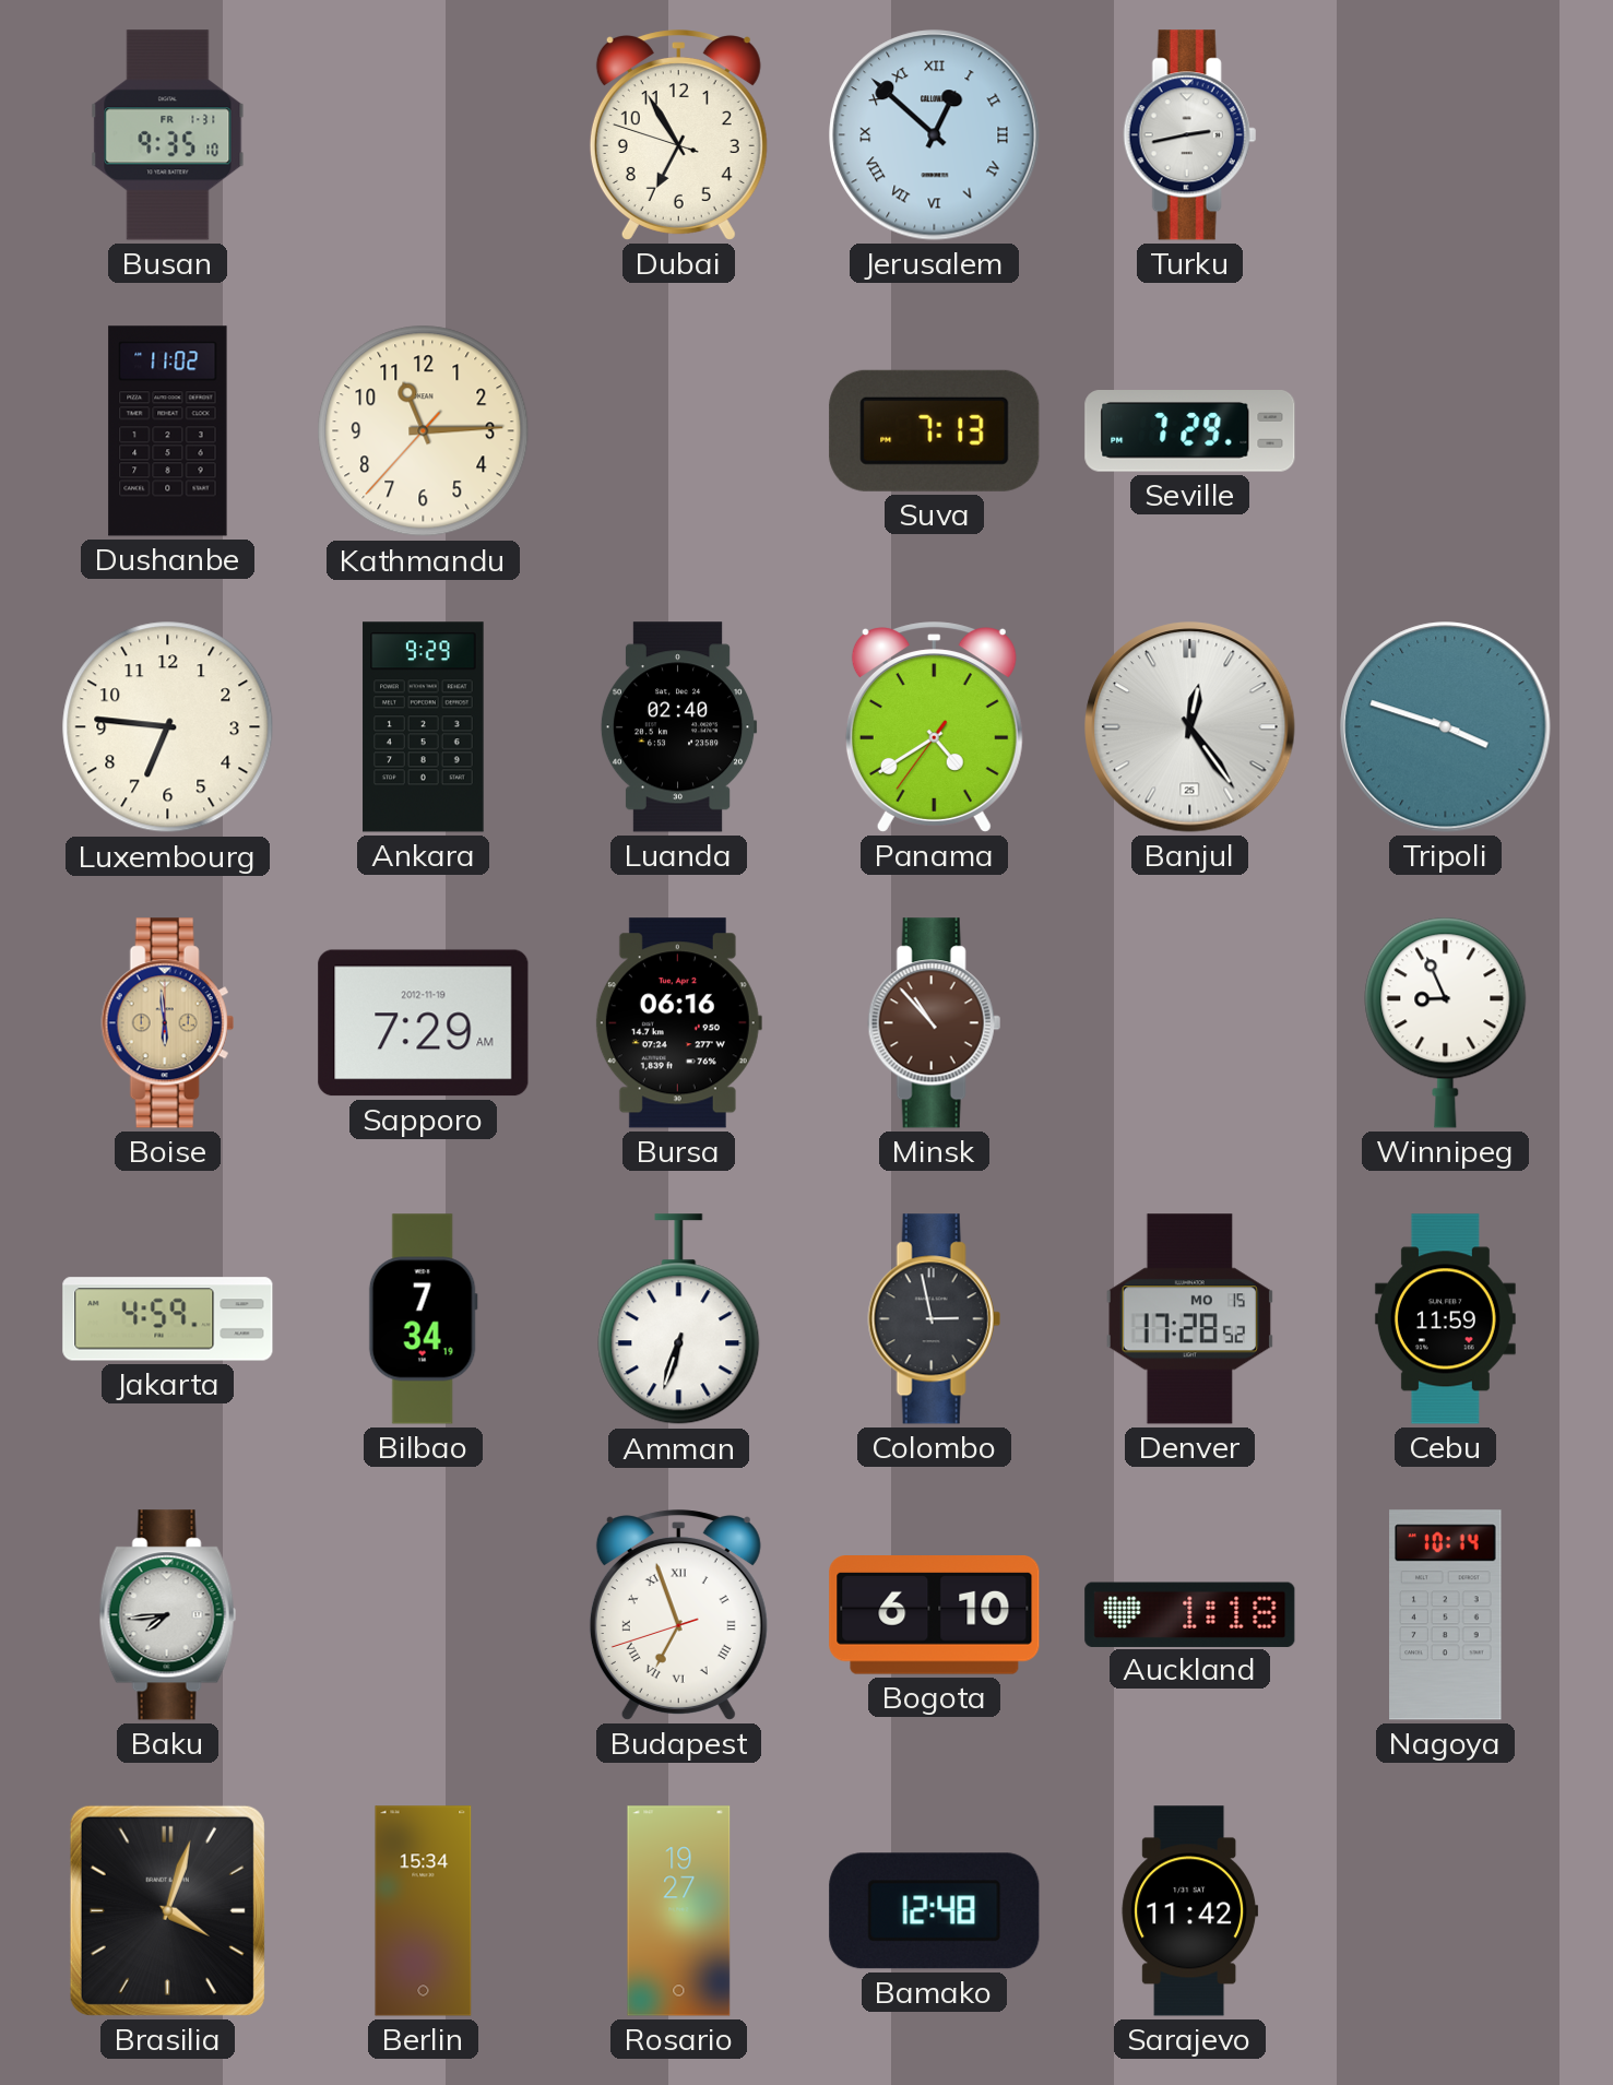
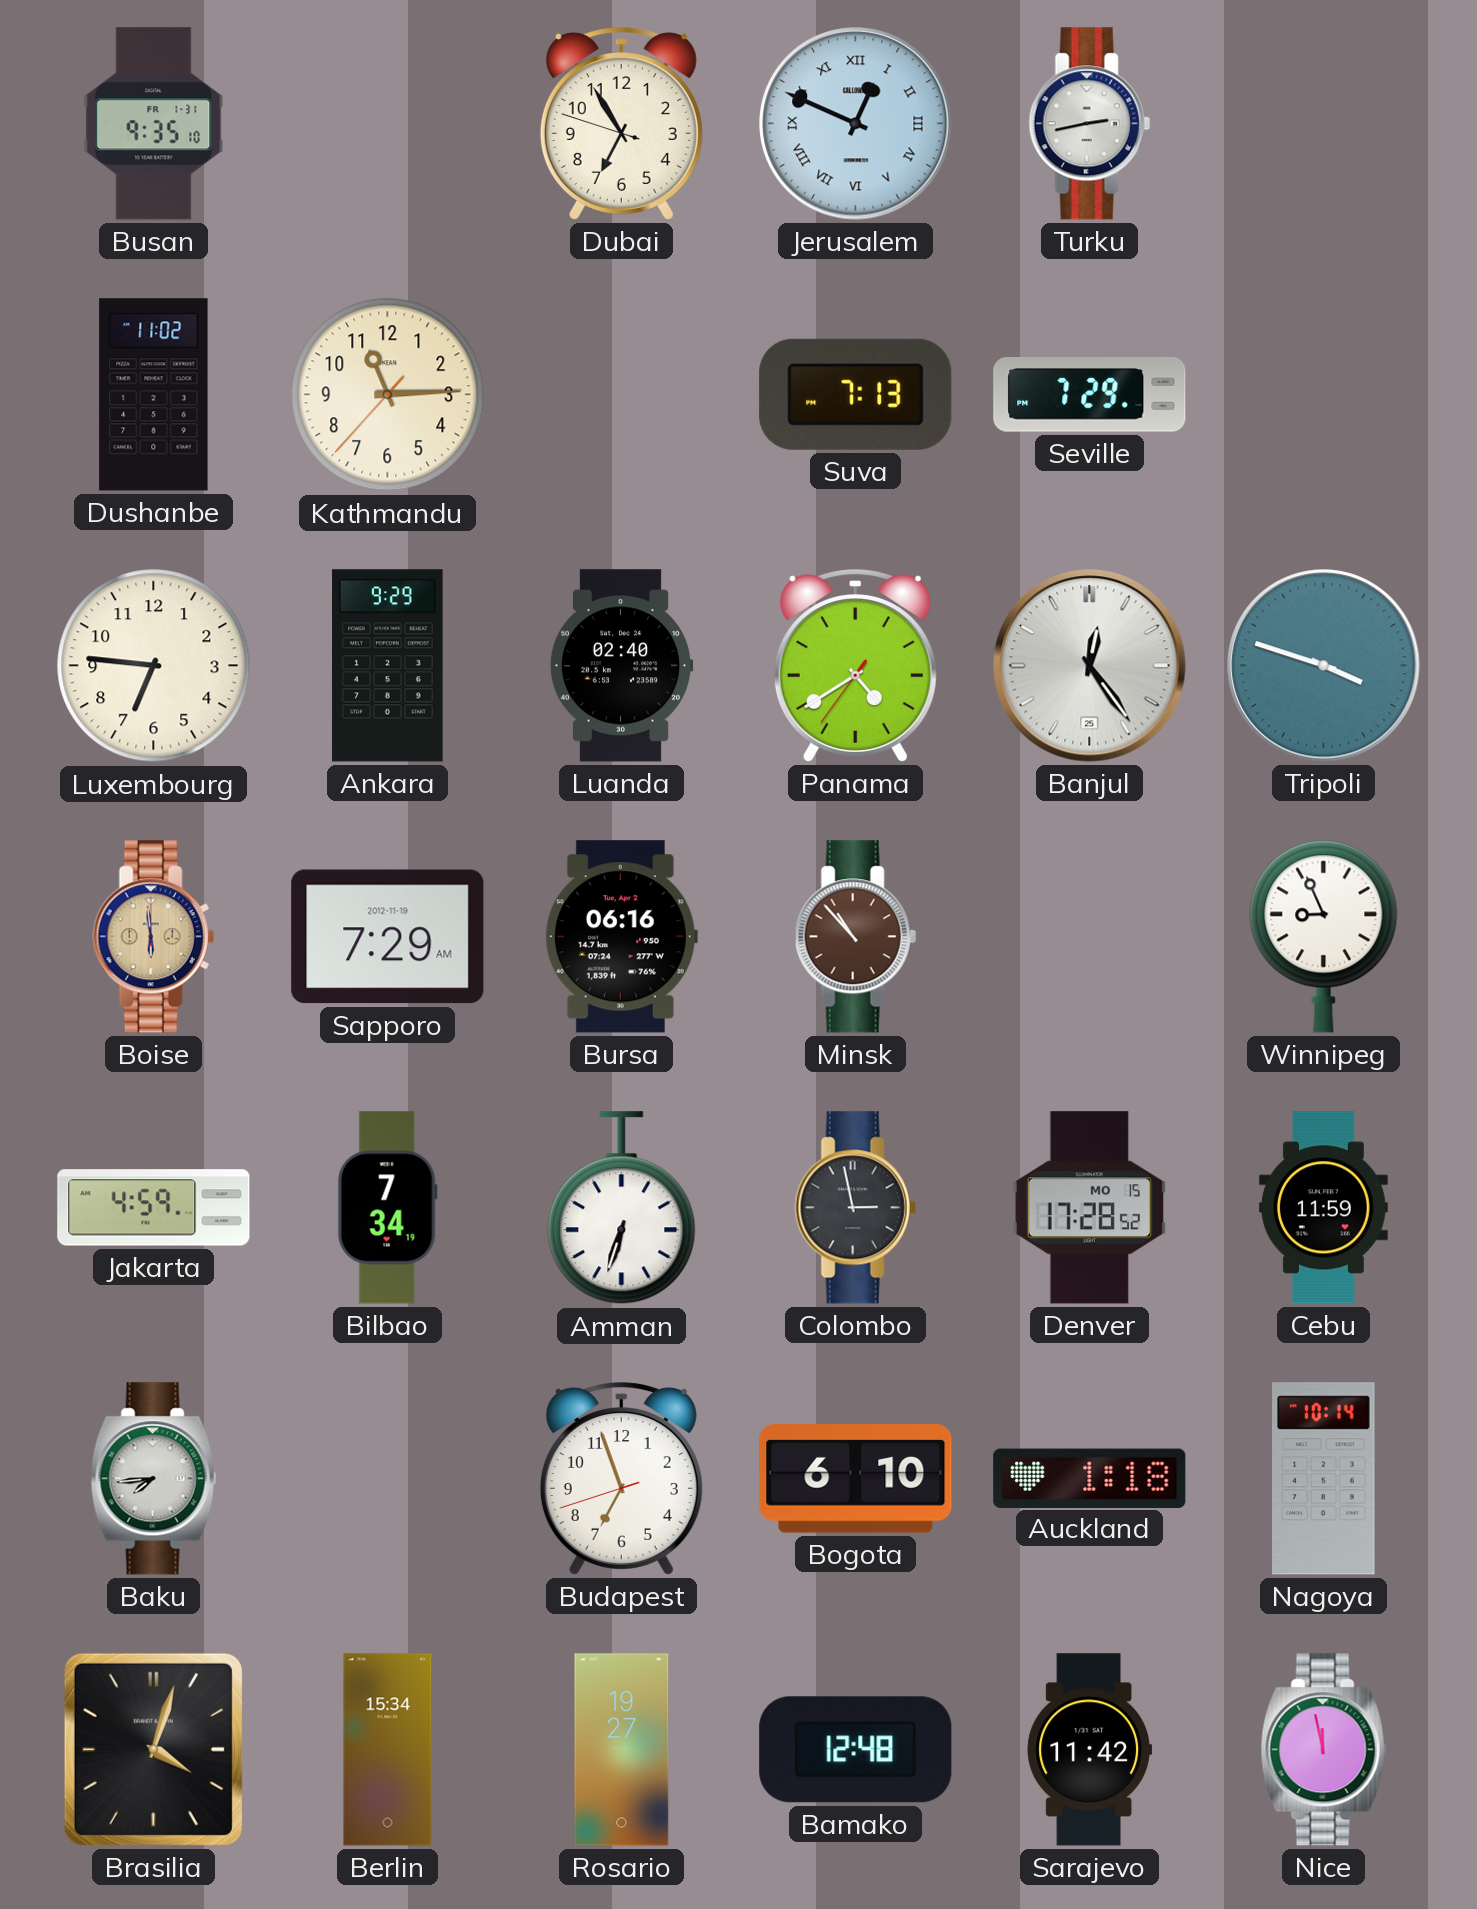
Jerusalem: 12:52 -> 12:49
Budapest numerals: Roman -> Arabic
Nice: none -> 11:58
